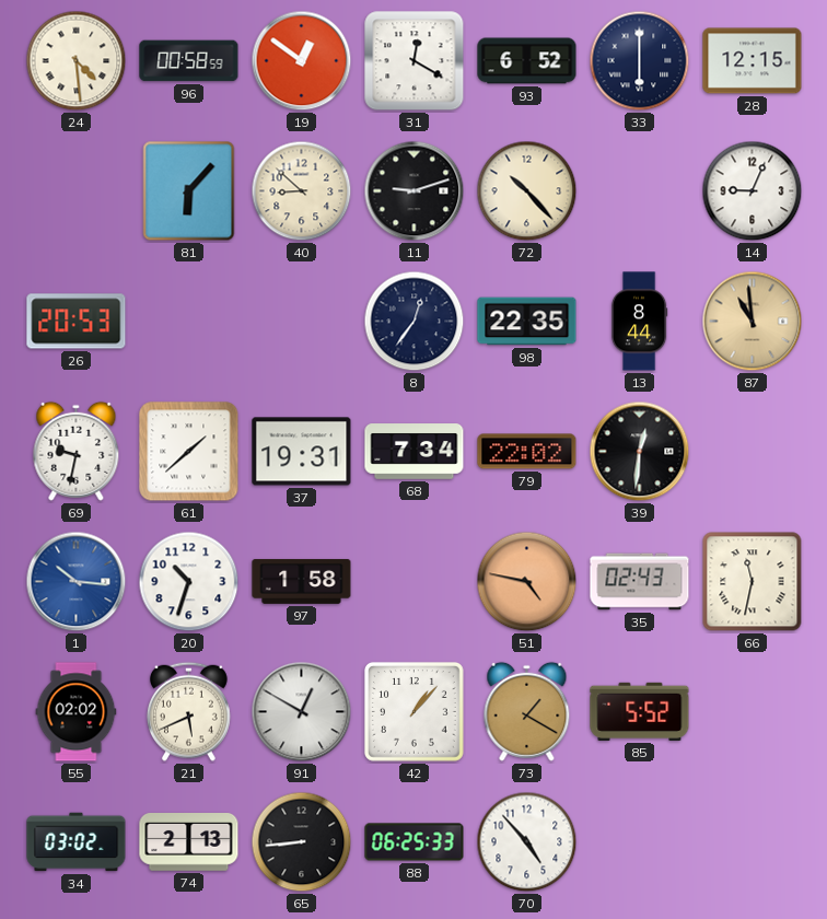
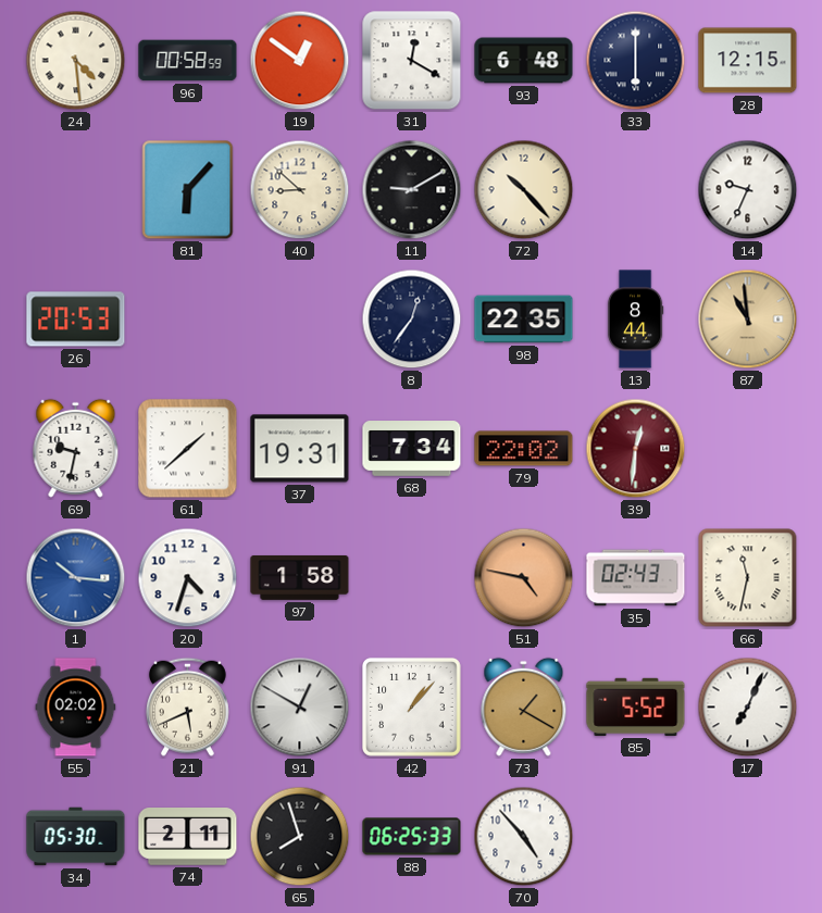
93: 6:52 -> 6:48
11: 9:12 -> 9:10
14: 9:04 -> 9:34
39 dial: black -> burgundy
20: 10:33 -> 4:33
17: none -> 7:04
34: 03:02 -> 05:30
74: 2:13 -> 2:11
65: 8:44 -> 7:57
